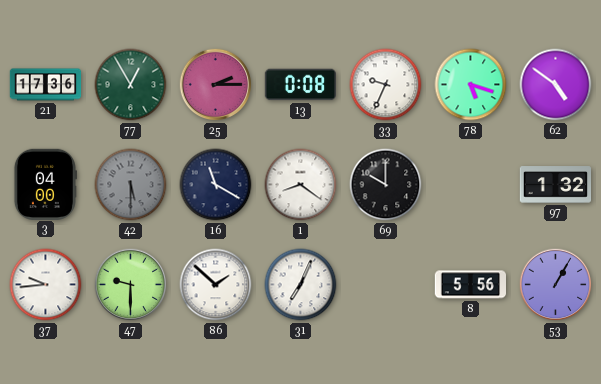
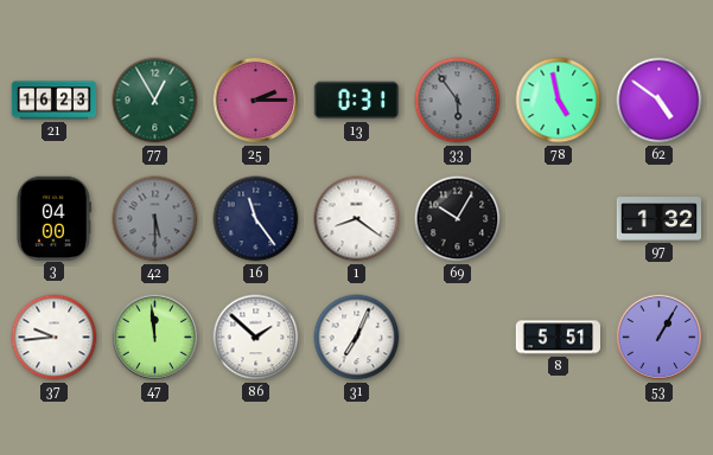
21: 17:36 -> 16:23
13: 0:08 -> 0:31
33: 9:34 -> 5:54
33 dial: white -> grey
78: 5:18 -> 4:58
16: 11:20 -> 11:24
69: 10:00 -> 10:05
47: 9:30 -> 11:59
8: 5:56 -> 5:51
